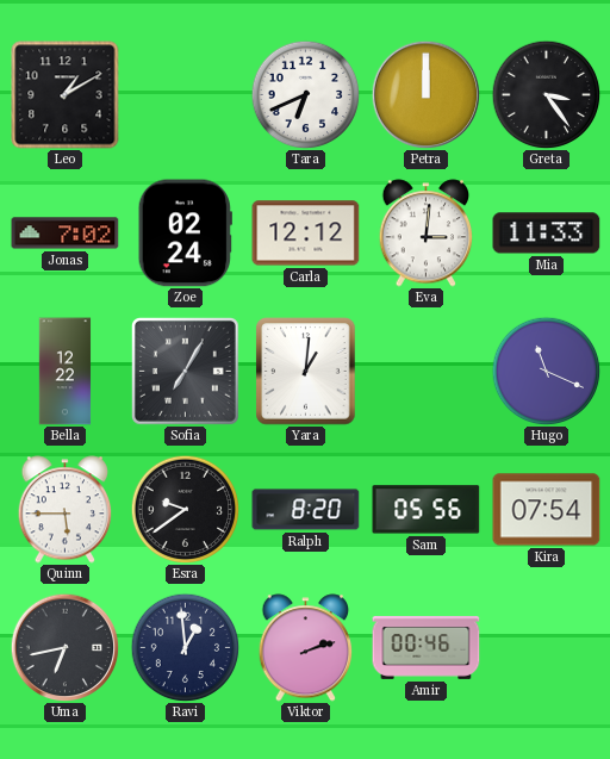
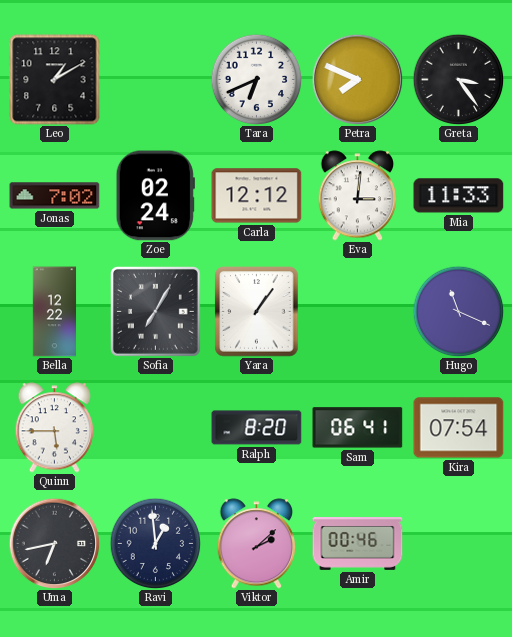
Petra: 12:00 -> 7:49
Yara: 1:01 -> 1:06
Esra: 9:39 -> none
Sam: 05:56 -> 06:41
Viktor: 2:12 -> 2:08
